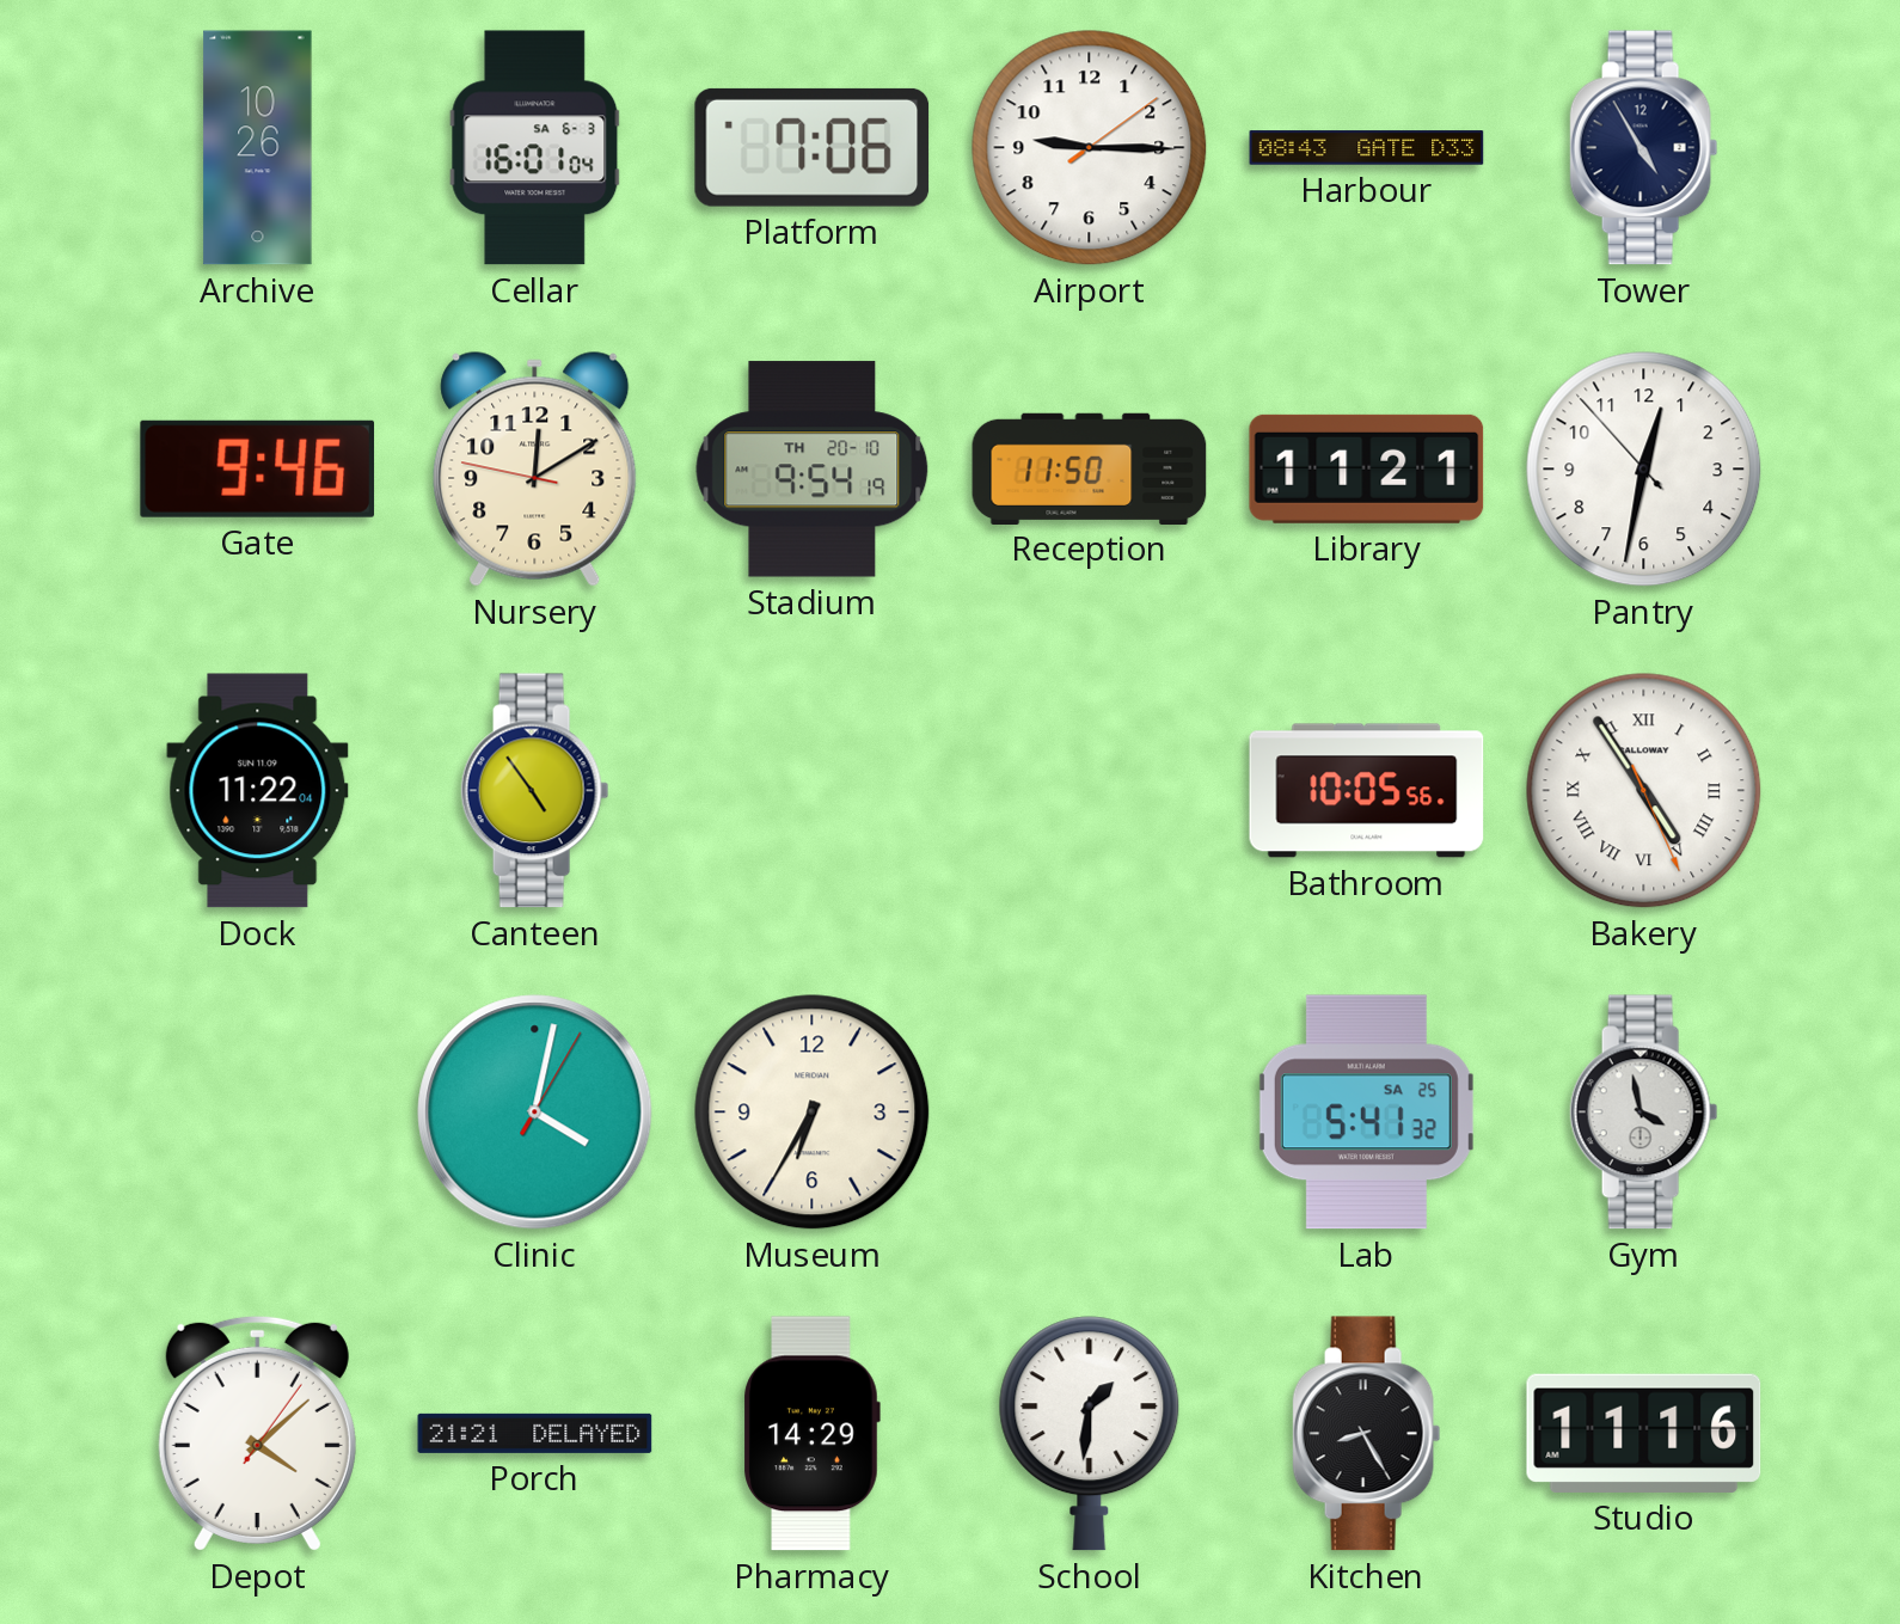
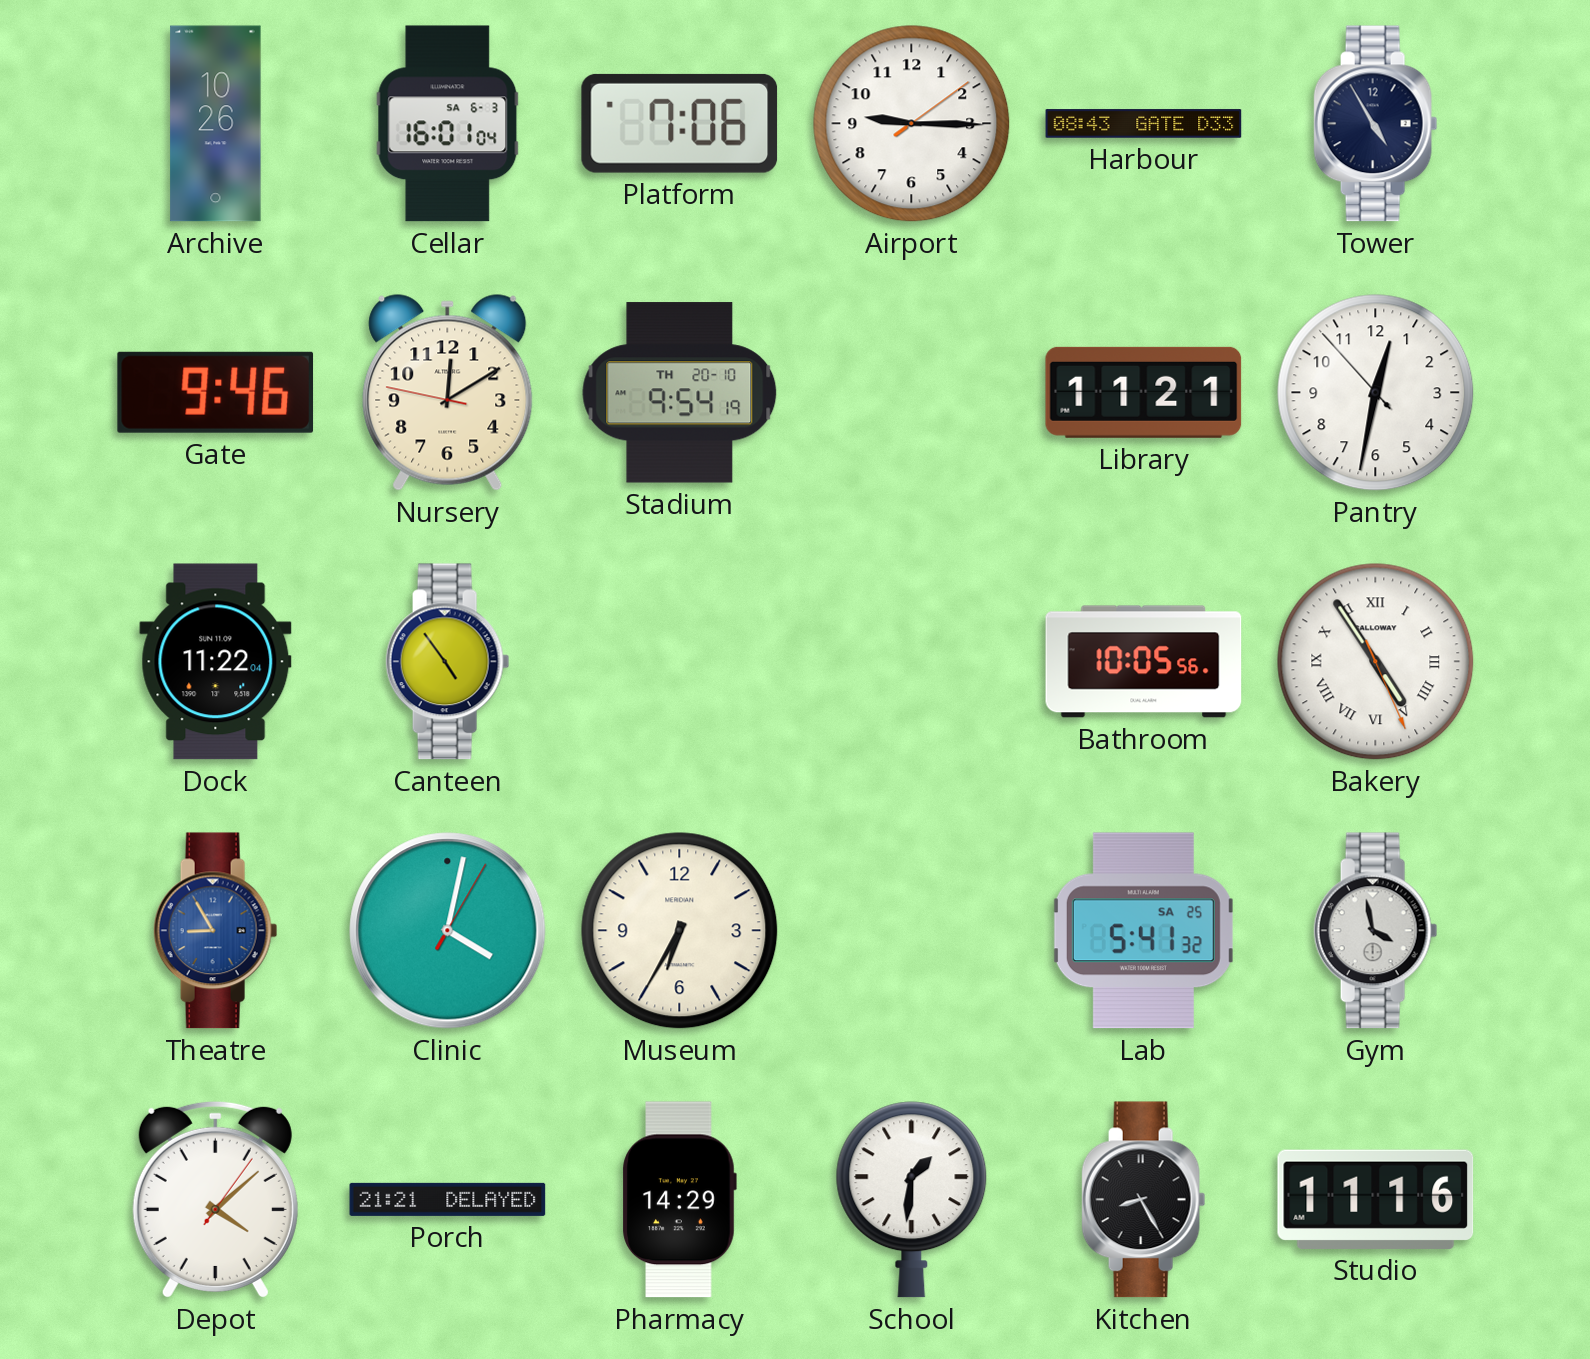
Reception: 11:50 -> none
Theatre: none -> 8:55
